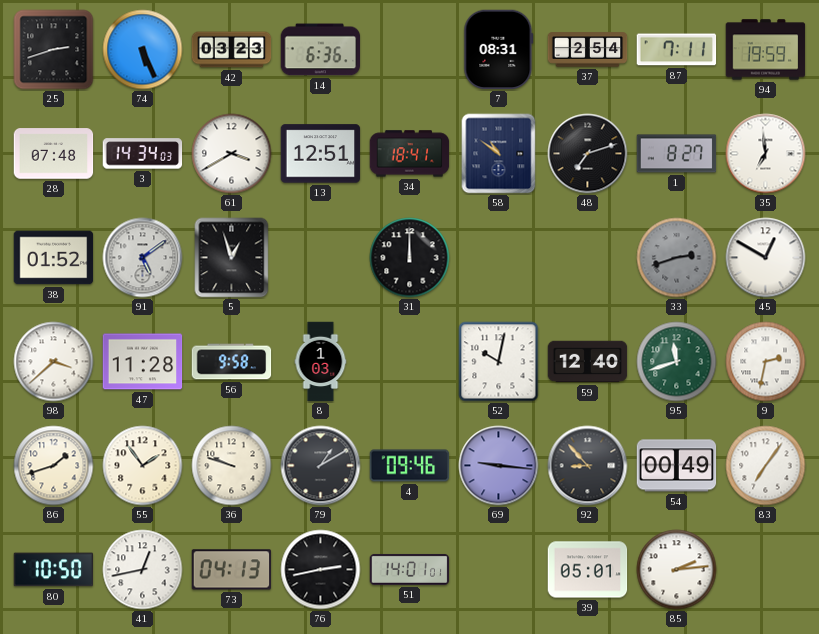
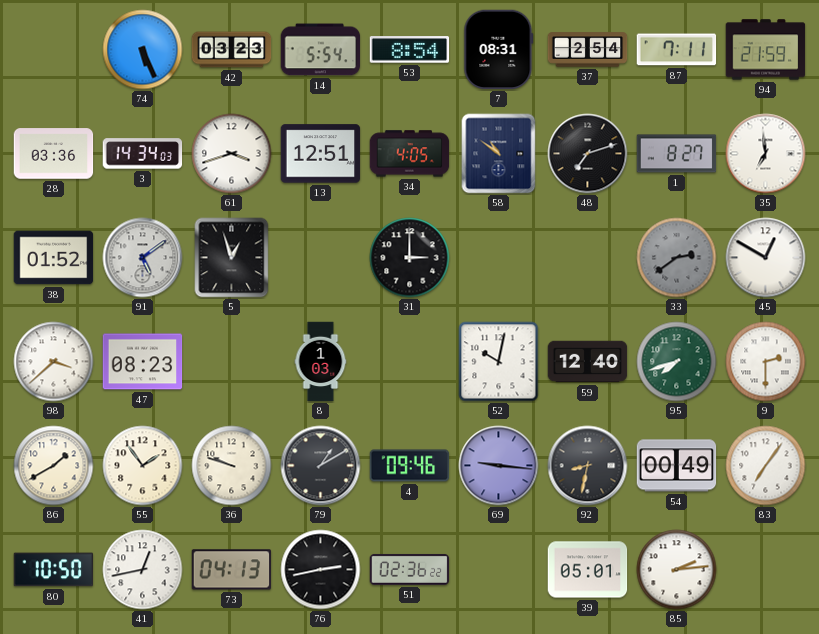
25: 2:42 -> none
14: 6:36 -> 5:54
53: none -> 8:54
94: 19:59 -> 21:59
28: 07:48 -> 03:36
61: 3:40 -> 3:42
34: 18:41 -> 4:05
31: 12:00 -> 3:00
33: 2:42 -> 2:39
47: 11:28 -> 08:23
56: 9:58 -> none
95: 11:42 -> 7:42
9: 2:32 -> 2:30
86: 1:42 -> 1:40
92: 8:53 -> 8:32
51: 14:01 -> 02:36
